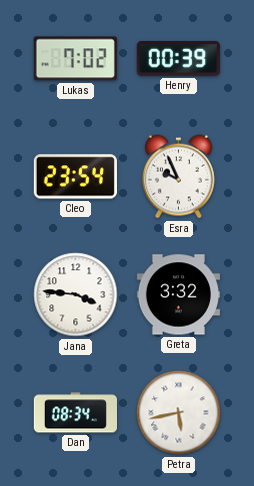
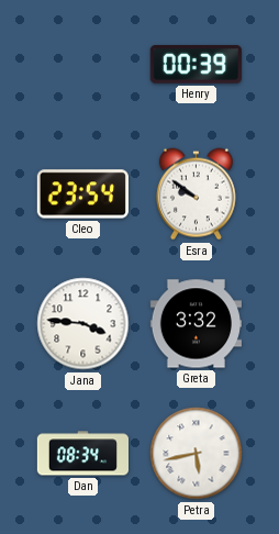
Lukas: 7:02 -> none
Esra: 9:56 -> 9:51
